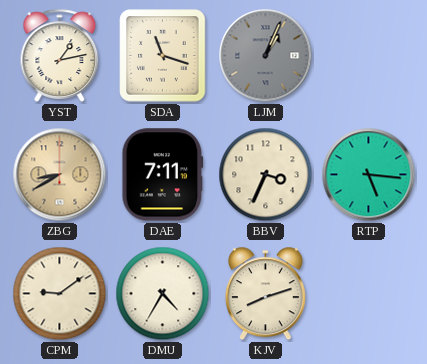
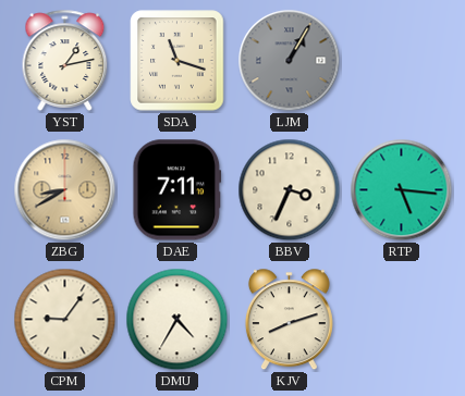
LJM: 1:04 -> 1:05
CPM: 9:09 -> 9:06
